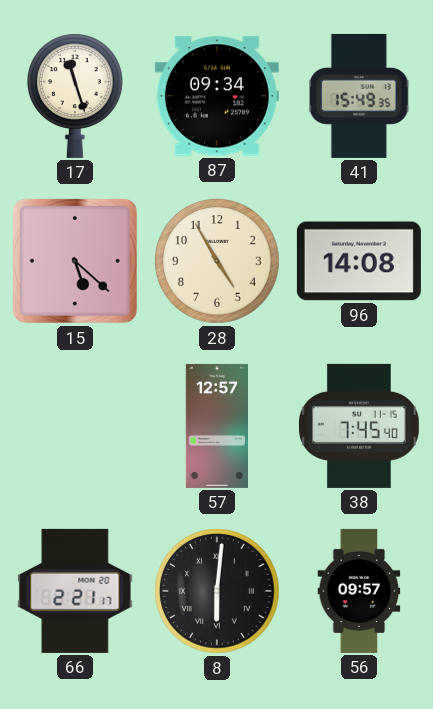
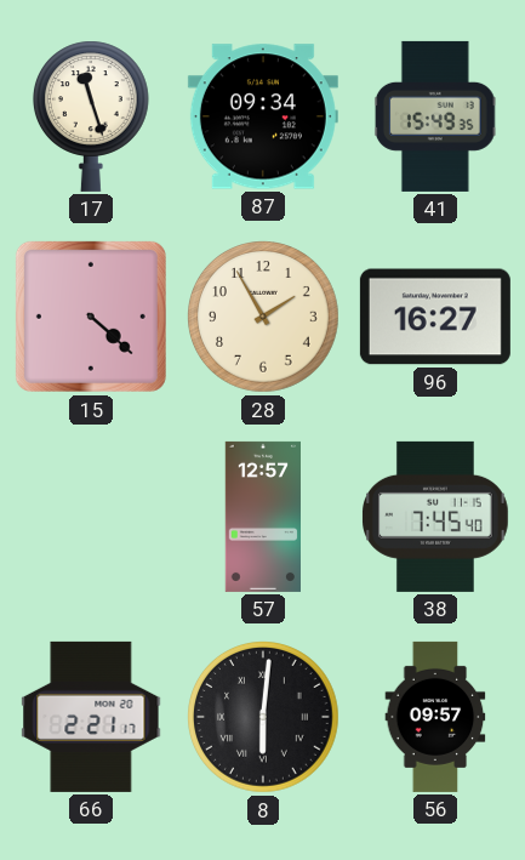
15: 5:22 -> 4:22
28: 4:55 -> 1:55
96: 14:08 -> 16:27
